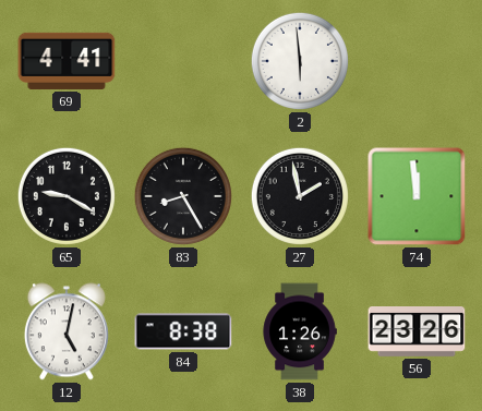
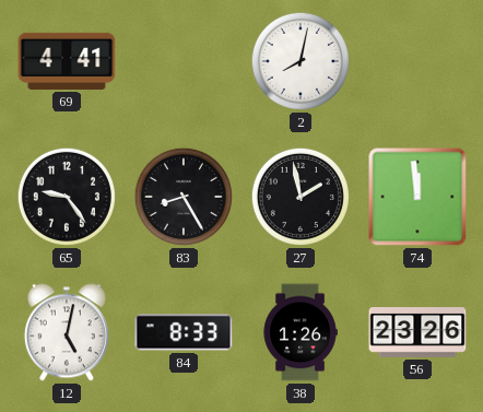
2: 5:59 -> 8:02
65: 9:20 -> 9:24
84: 8:38 -> 8:33
